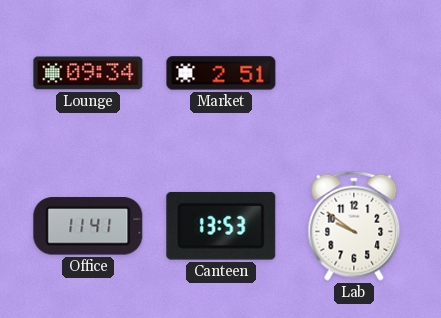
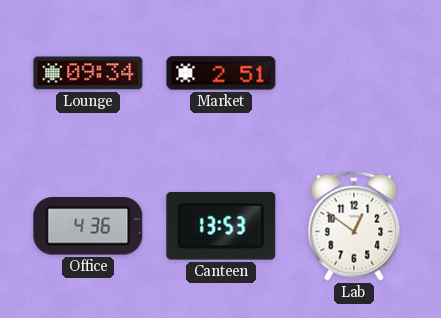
Office: 11:41 -> 4:36
Lab: 9:51 -> 12:51
